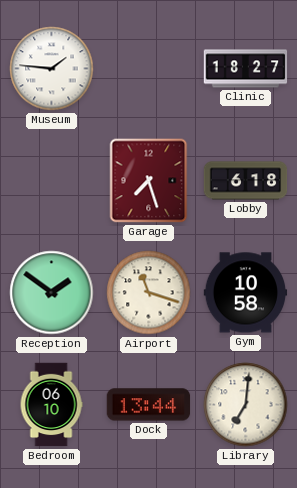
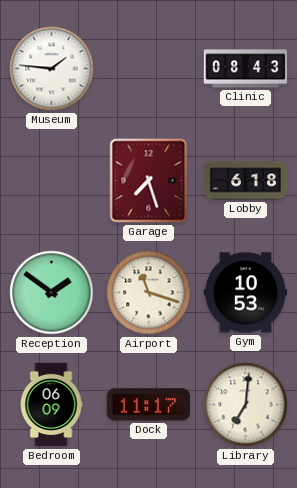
Clinic: 18:27 -> 08:43
Gym: 10:58 -> 10:53
Bedroom: 06:10 -> 06:09
Dock: 13:44 -> 11:17
